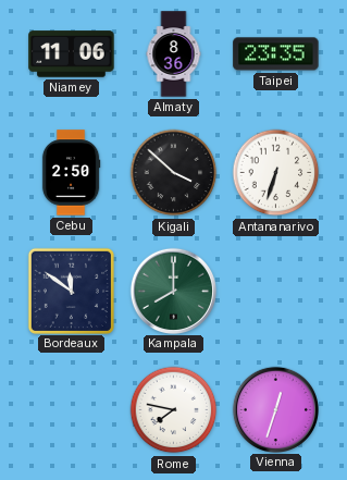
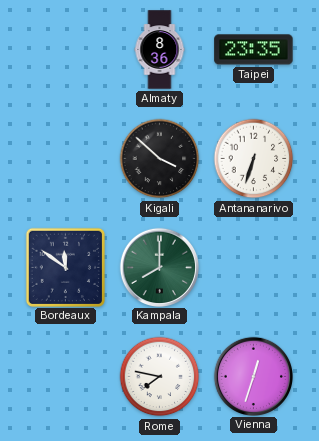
Niamey: 11:06 -> none
Cebu: 2:50 -> none
